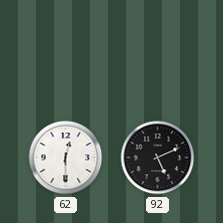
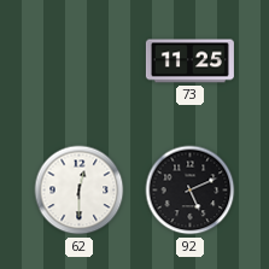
73: none -> 11:25
